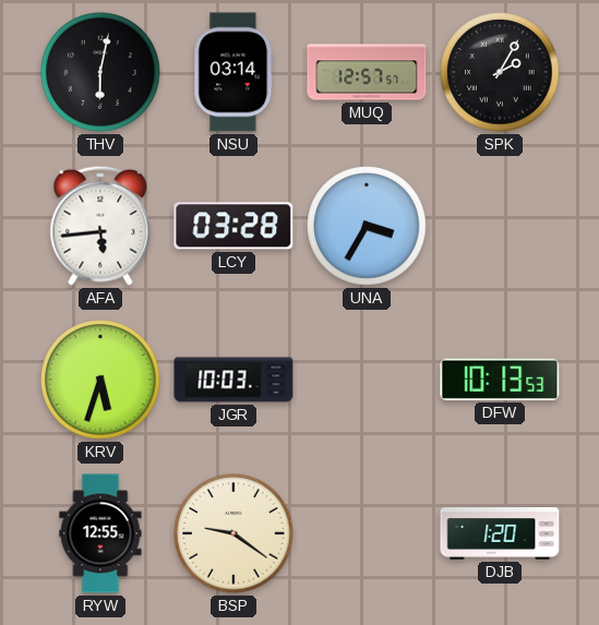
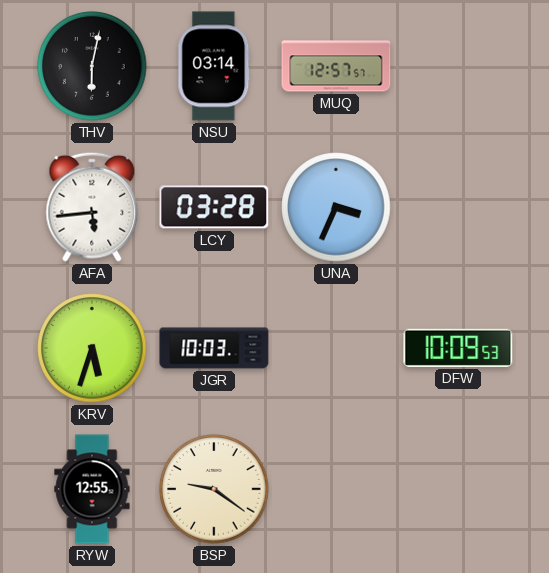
SPK: 2:05 -> none
UNA: 3:35 -> 3:34
DFW: 10:13 -> 10:09
DJB: 1:20 -> none
